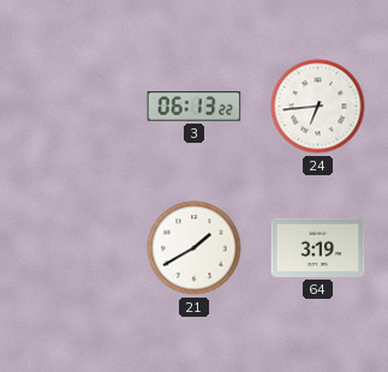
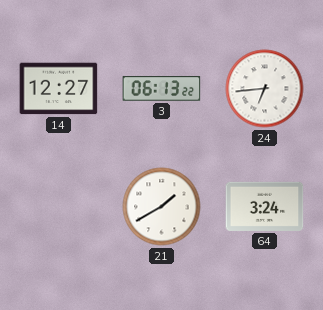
14: none -> 12:27
64: 3:19 -> 3:24
